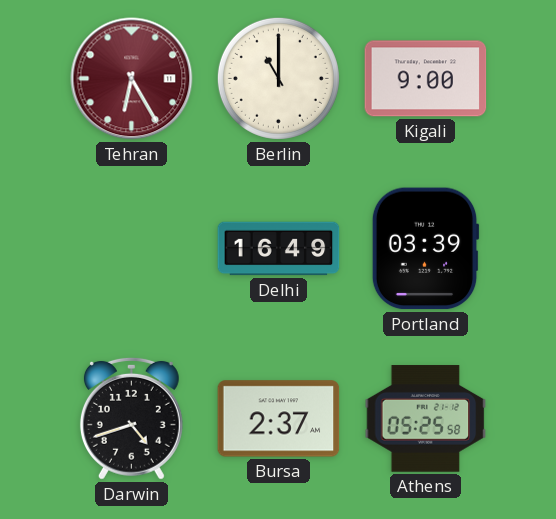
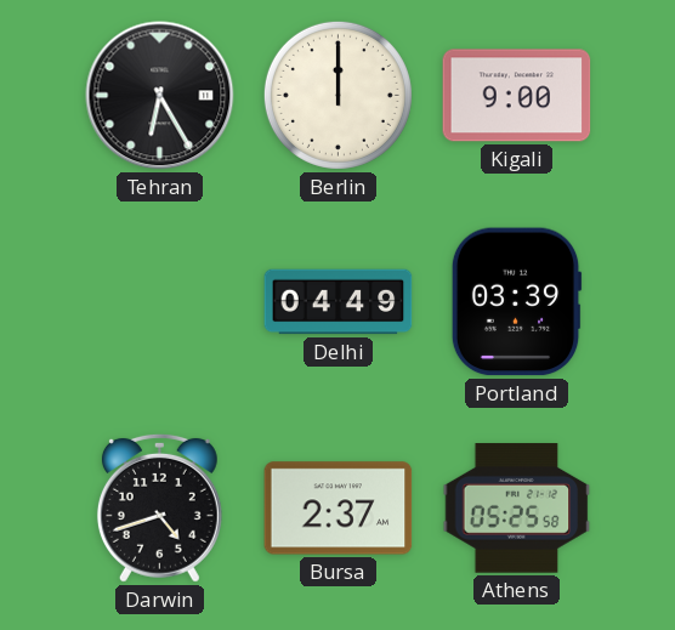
Tehran dial: burgundy -> black
Berlin: 11:00 -> 12:00
Delhi: 16:49 -> 04:49
